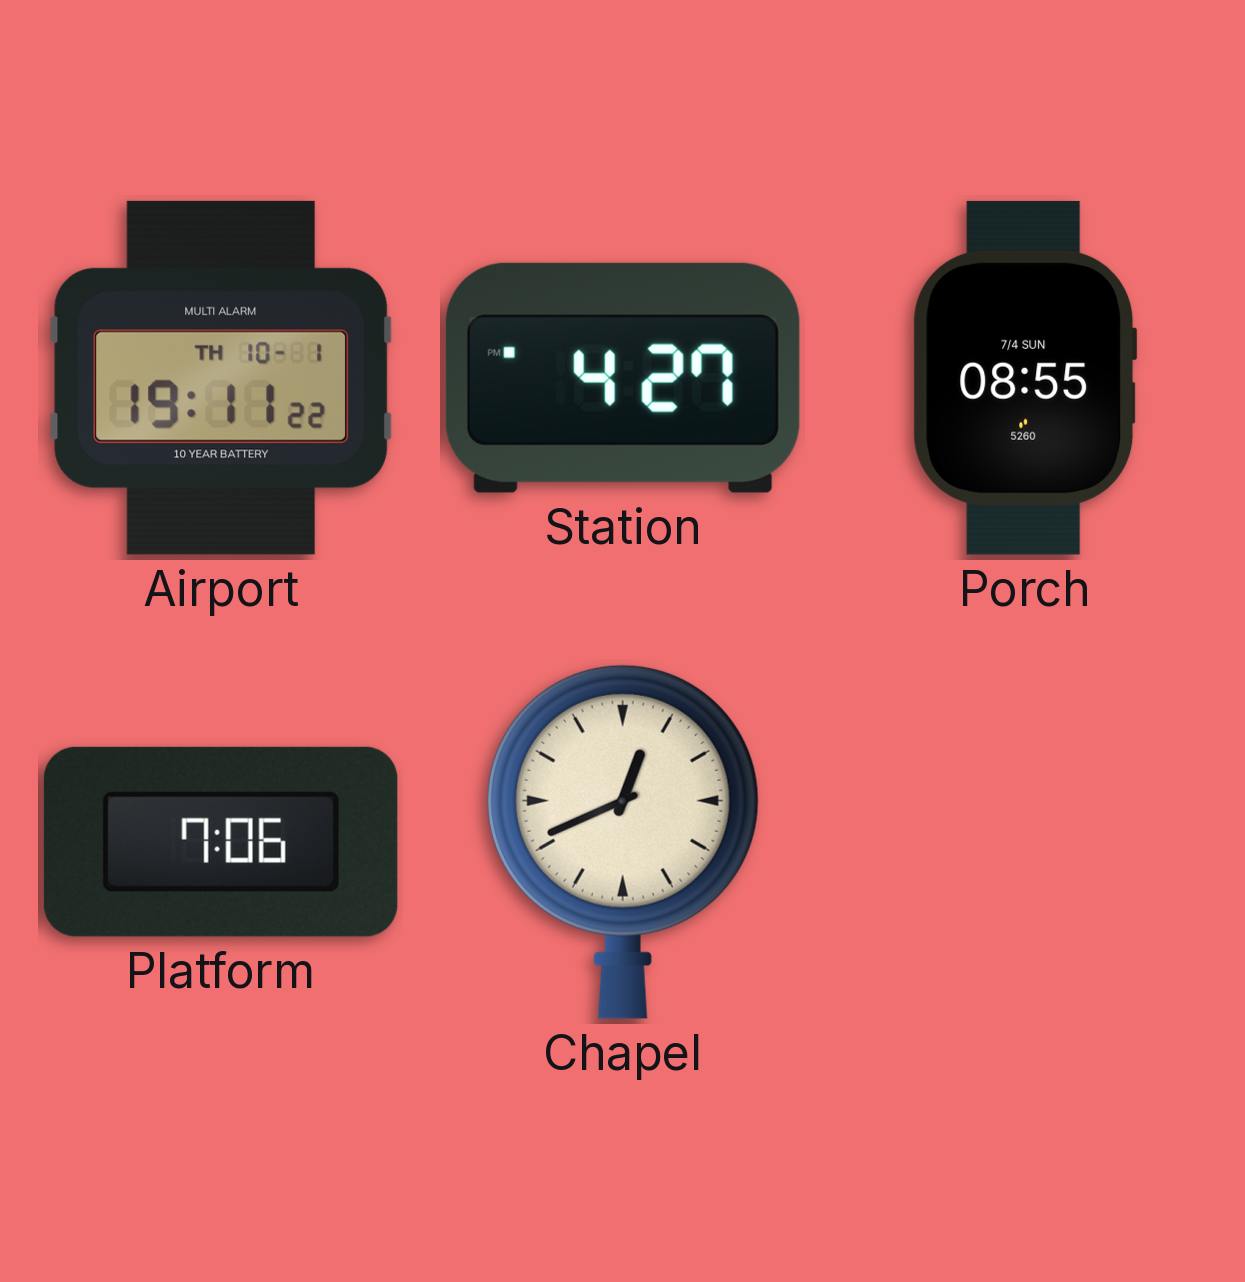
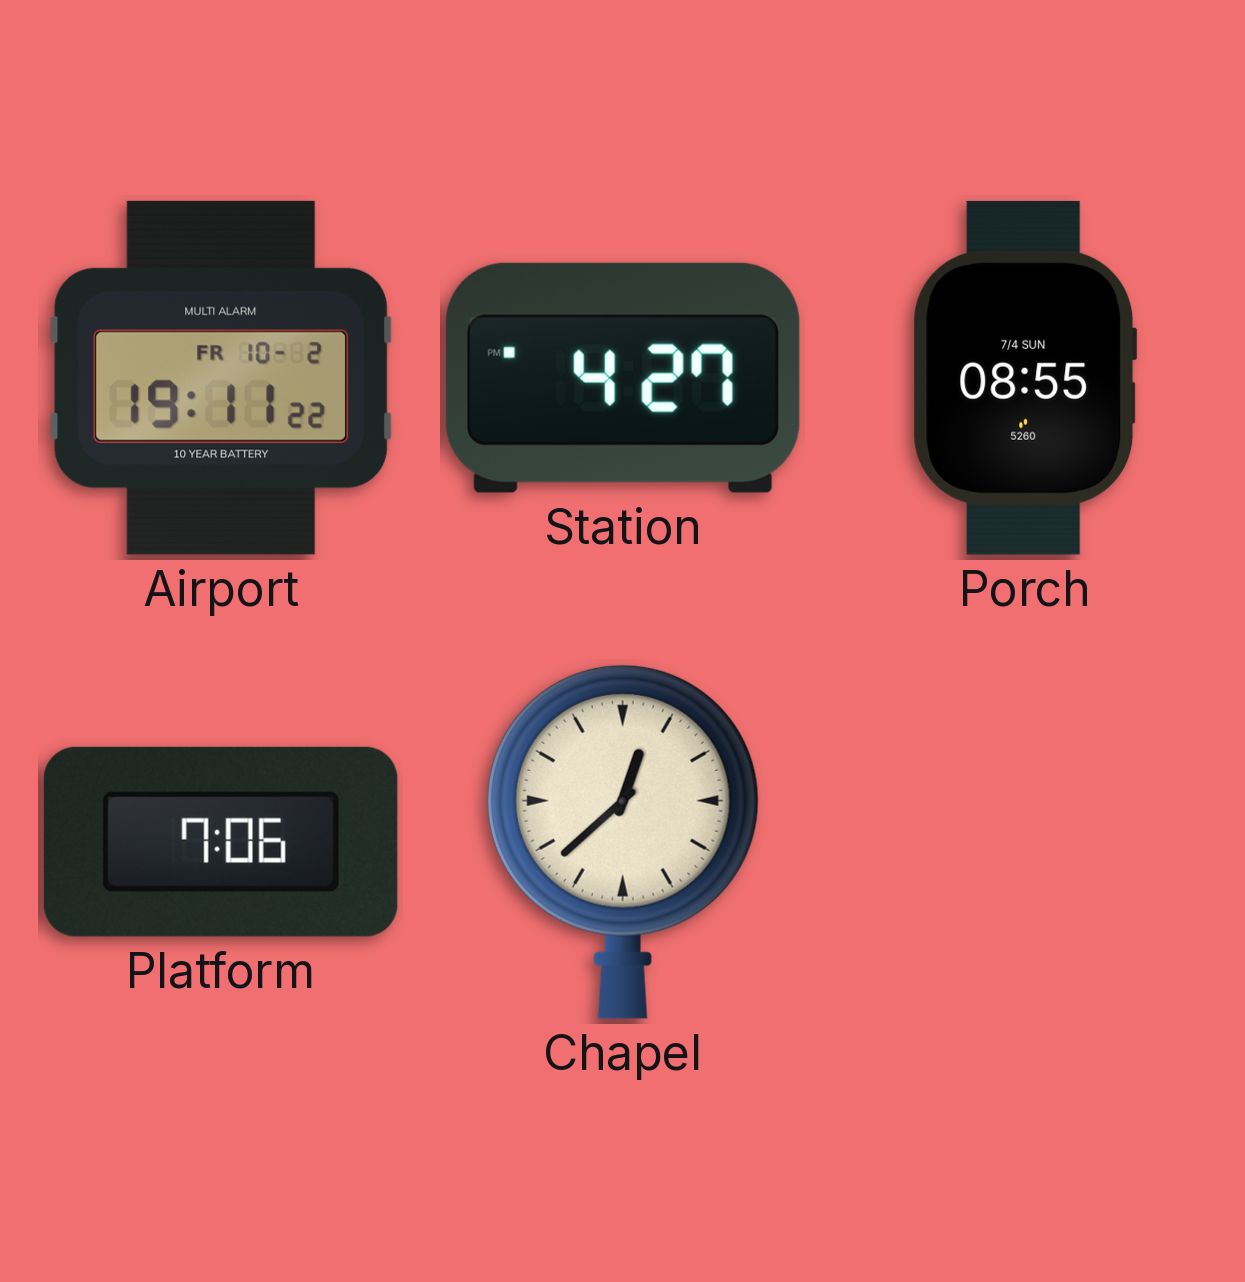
Airport date: TH 10-1 -> FR 10-2
Chapel: 12:41 -> 12:38
